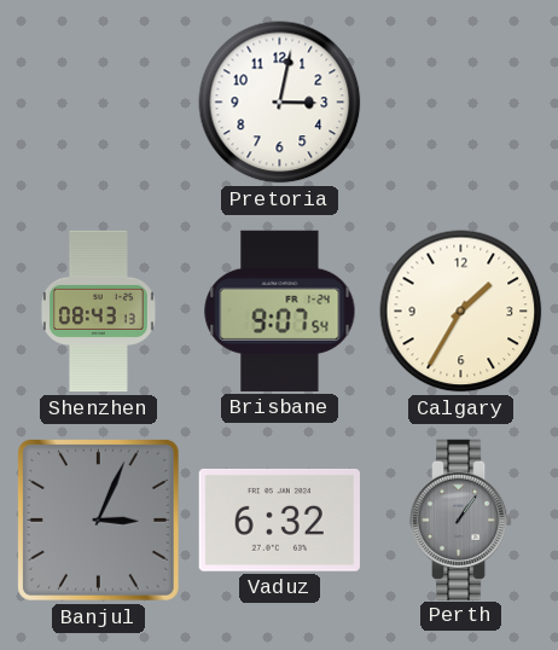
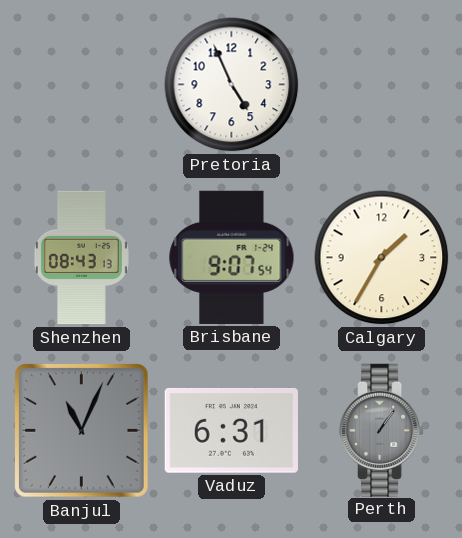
Pretoria: 3:02 -> 4:56
Banjul: 3:04 -> 11:04
Vaduz: 6:32 -> 6:31
